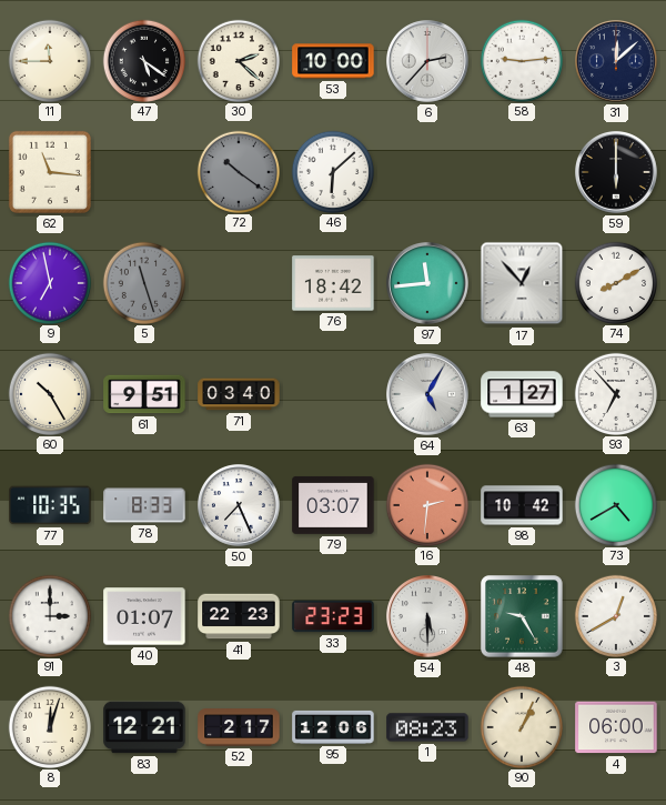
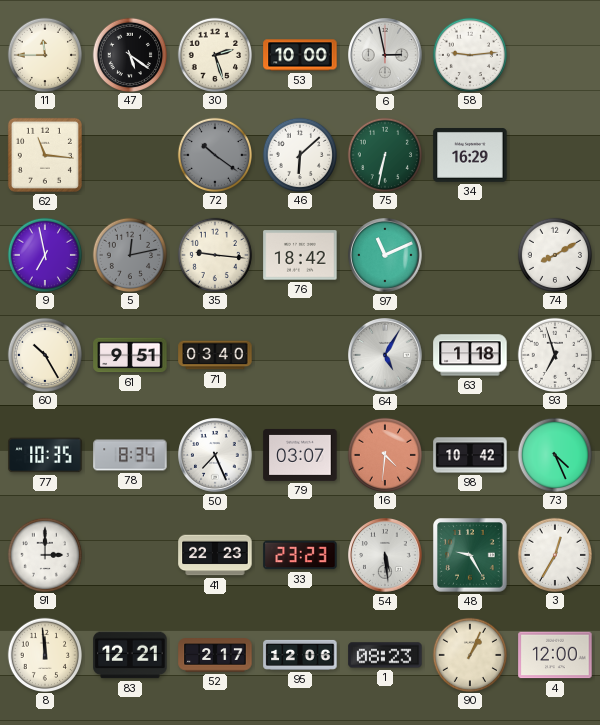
30: 2:22 -> 2:27
6: 2:37 -> 2:58
31: 12:08 -> none
75: none -> 6:32
34: none -> 16:29
59: 6:00 -> none
5: 11:27 -> 12:13
35: none -> 9:16
97: 11:44 -> 11:11
17: 12:53 -> none
63: 1:27 -> 1:18
93: 6:53 -> 6:57
78: 8:33 -> 8:34
16: 2:31 -> 4:31
73: 4:40 -> 4:26
40: 01:07 -> none
54: 5:30 -> 5:29
3: 12:40 -> 12:35
8: 12:03 -> 11:59
4: 06:00 -> 12:00
